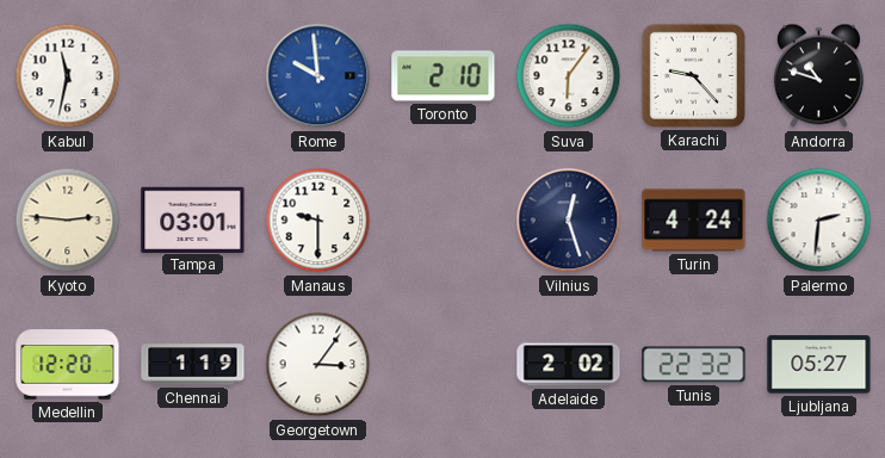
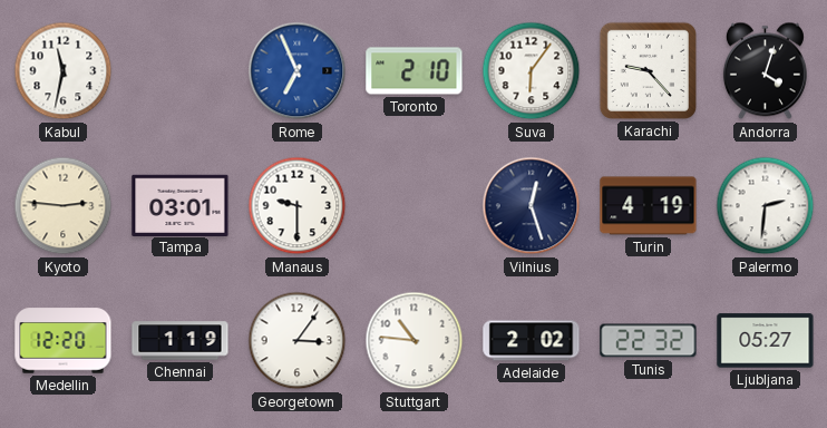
Rome: 9:59 -> 6:56
Andorra: 10:48 -> 4:03
Turin: 4:24 -> 4:19
Stuttgart: none -> 10:46
